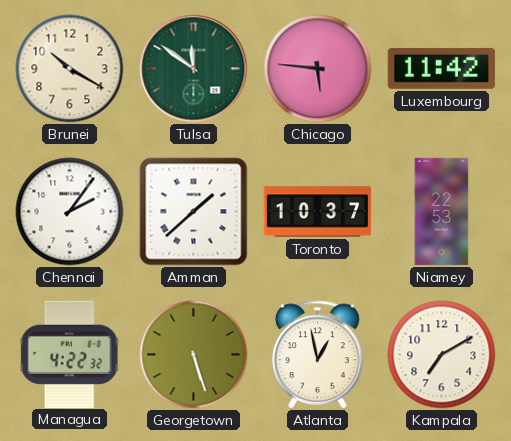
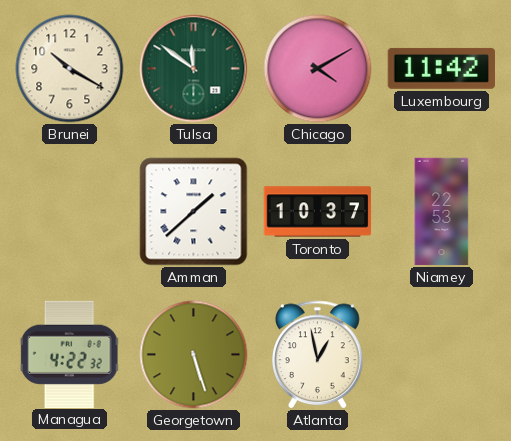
Chicago: 5:46 -> 4:10
Chennai: 2:06 -> none
Kampala: 7:10 -> none
